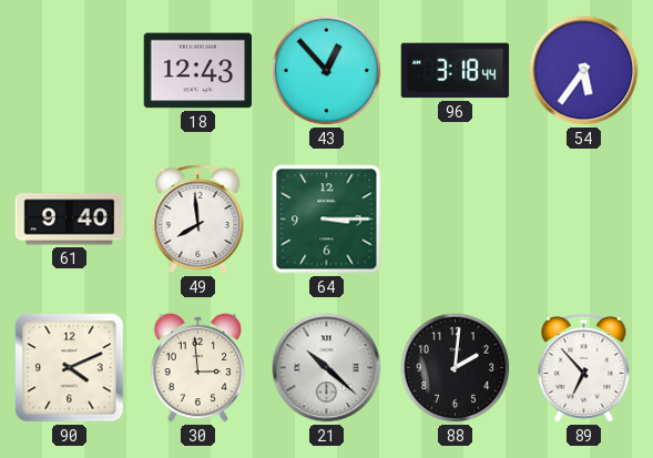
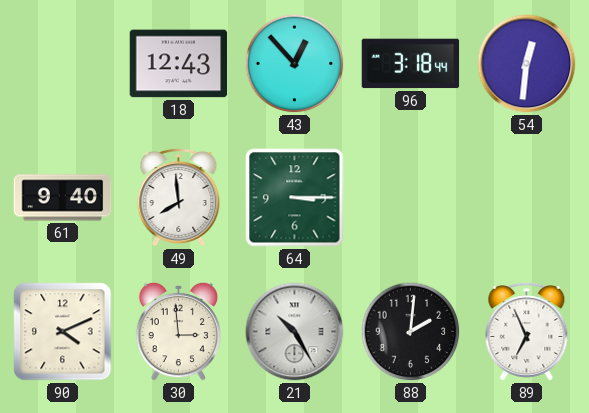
54: 5:36 -> 12:31
21: 10:22 -> 10:25
89: 6:53 -> 6:56
